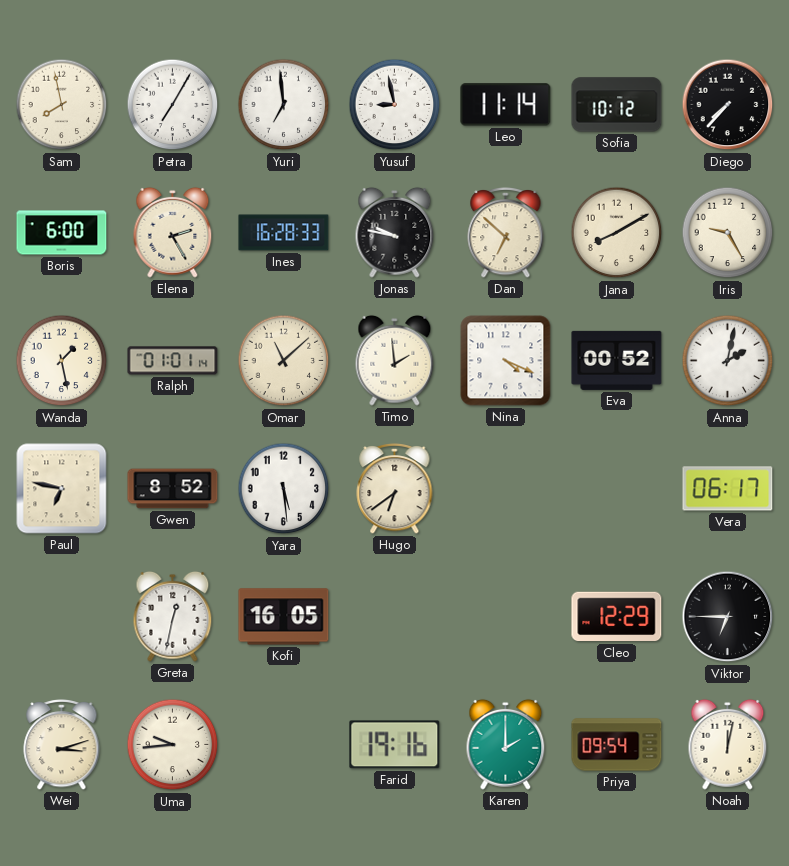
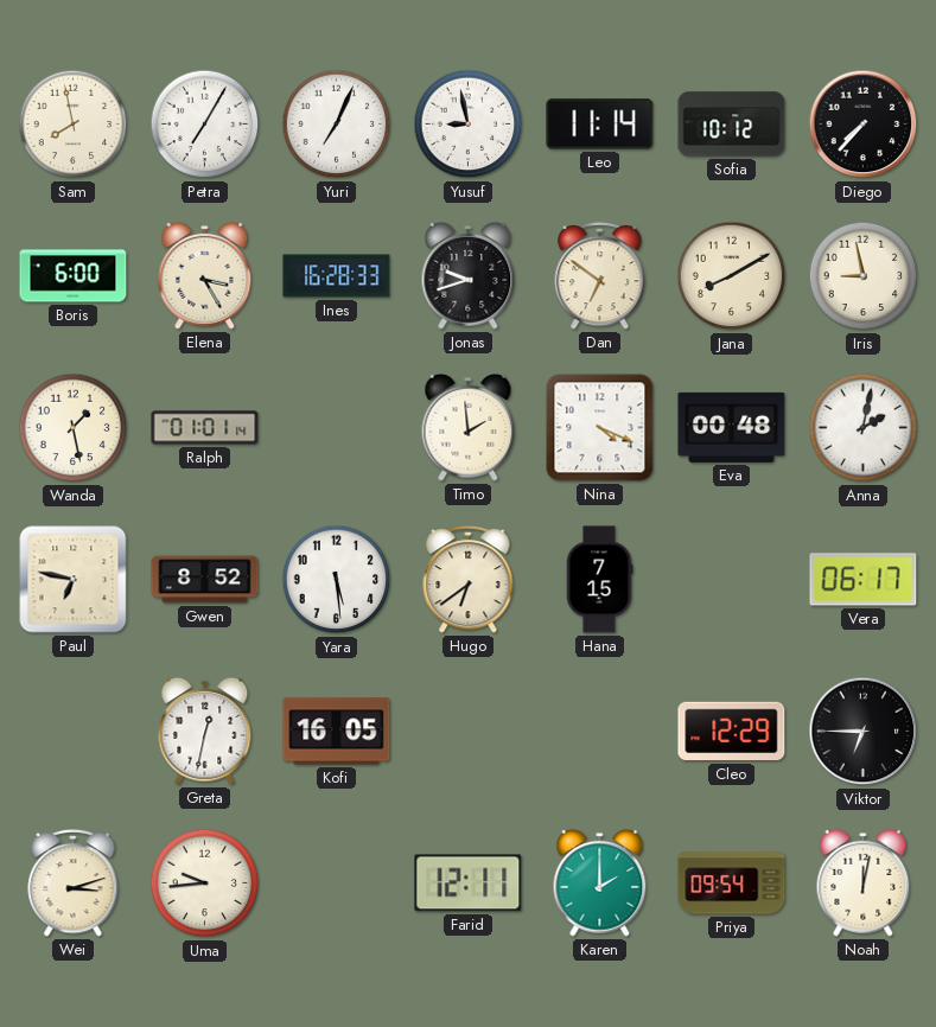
Yuri: 6:59 -> 7:04
Elena: 2:25 -> 3:25
Jonas: 9:47 -> 9:42
Dan: 6:52 -> 6:51
Iris: 9:25 -> 8:58
Omar: 11:08 -> none
Eva: 00:52 -> 00:48
Hana: none -> 7:15
Farid: 19:16 -> 12:11
